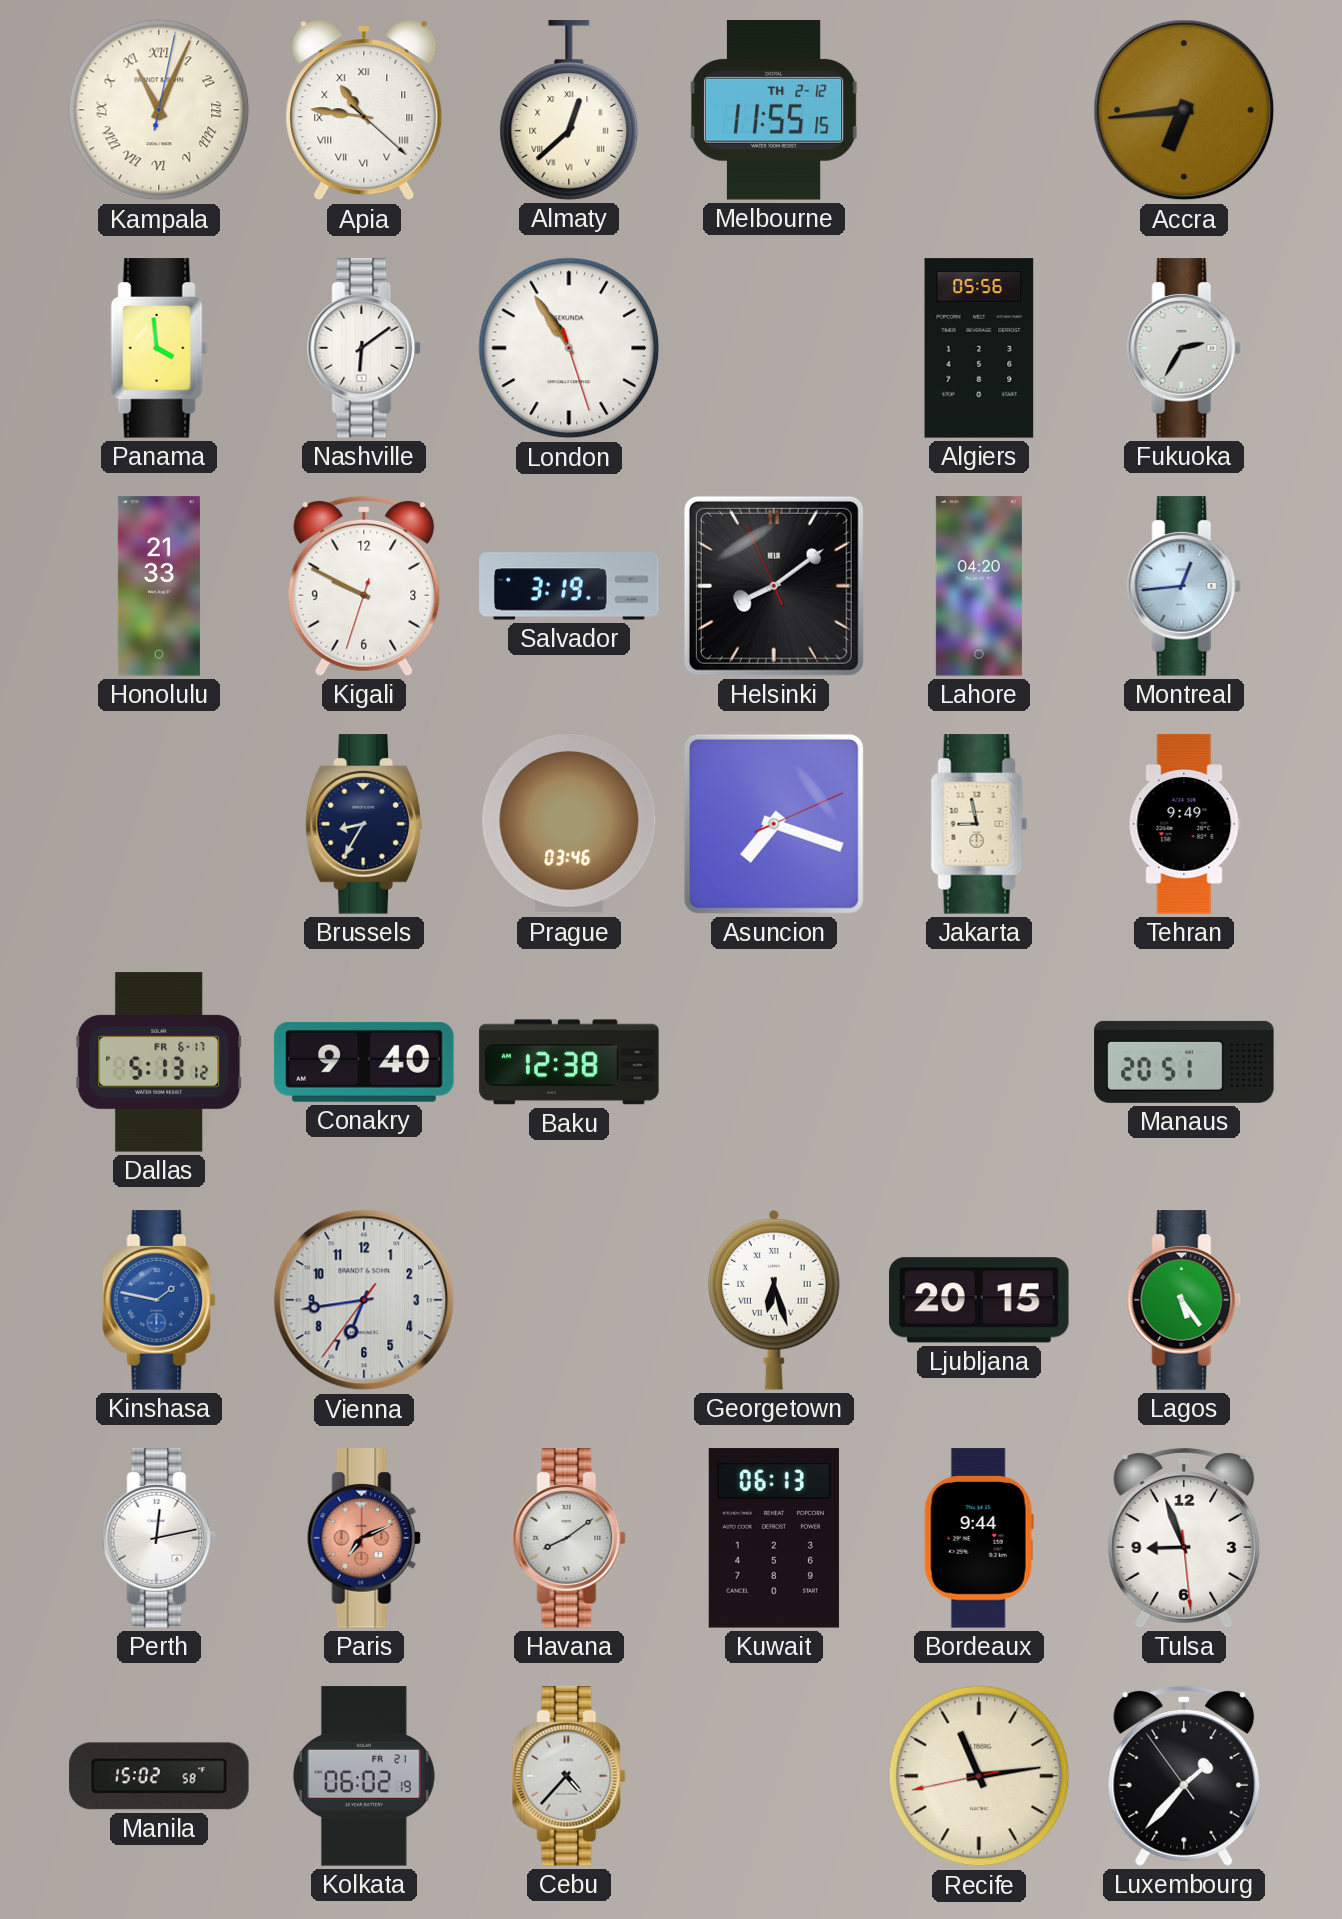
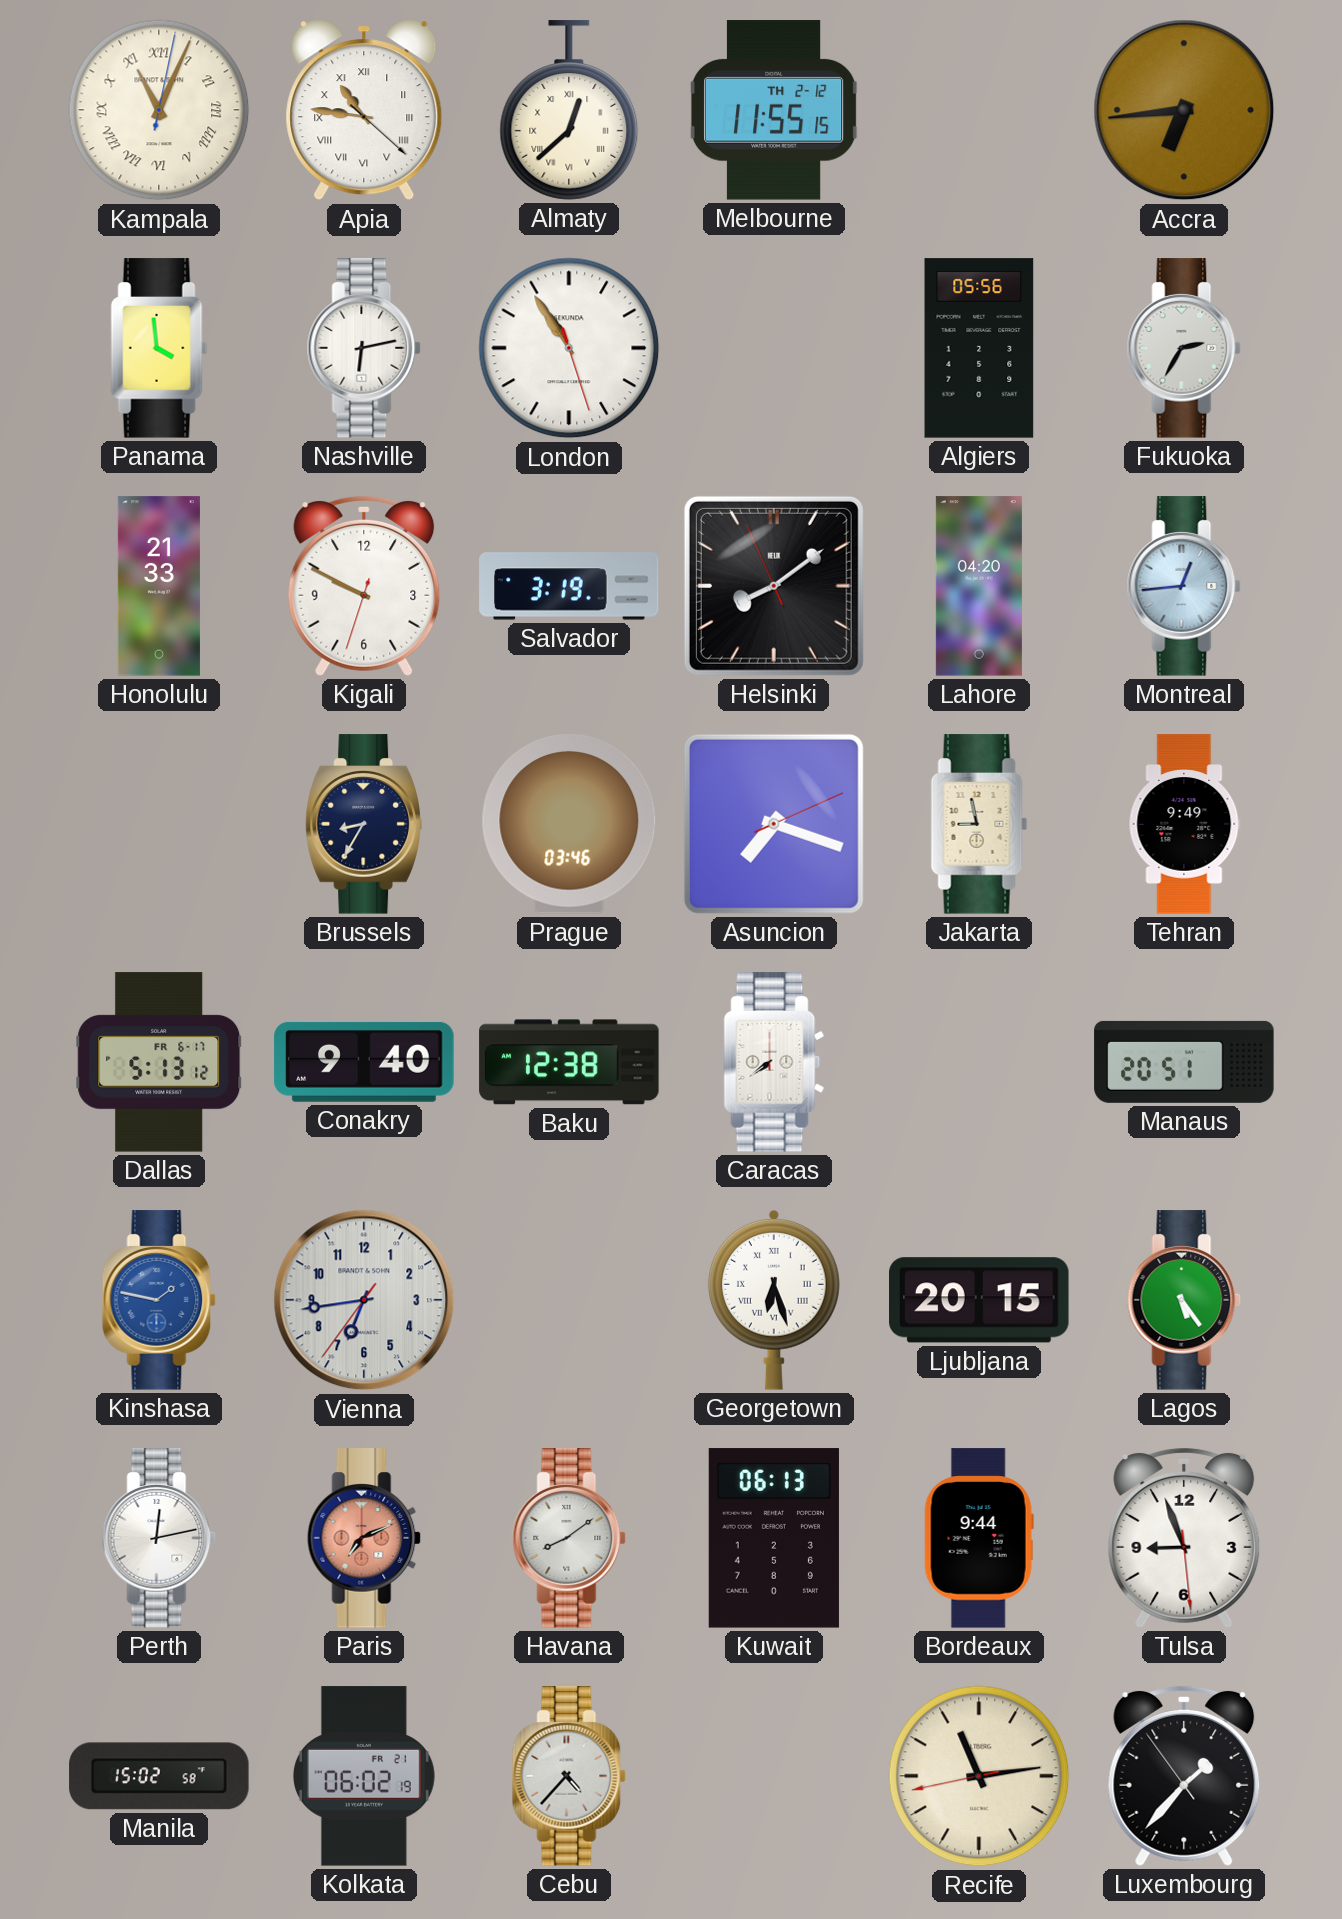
Nashville: 6:09 -> 6:13
Caracas: none -> 7:39
